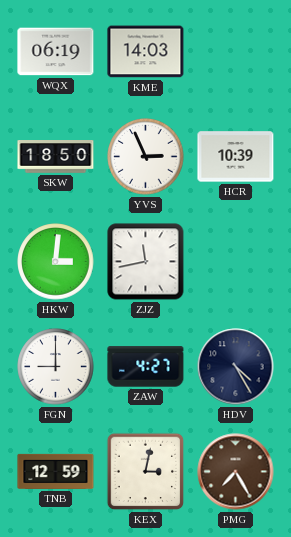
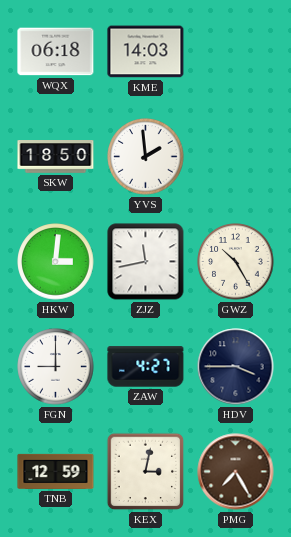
WQX: 06:19 -> 06:18
YVS: 2:56 -> 1:59
HCR: 10:39 -> none
GWZ: none -> 10:25
HDV: 4:25 -> 3:45
